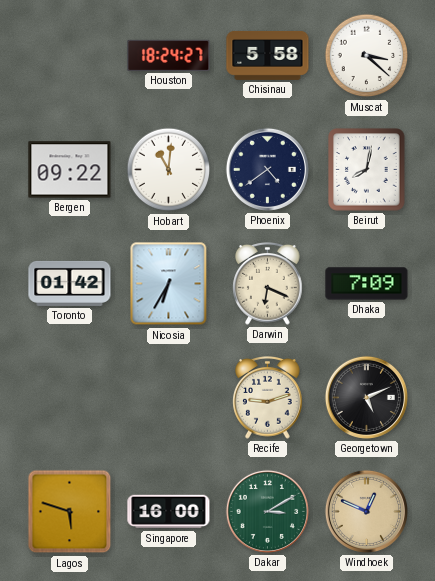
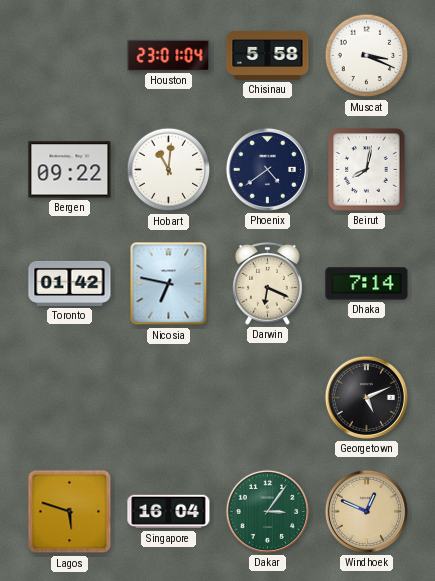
Houston: 18:24 -> 23:01
Muscat: 3:22 -> 3:19
Nicosia: 6:35 -> 6:47
Dhaka: 7:09 -> 7:14
Recife: 9:12 -> none
Singapore: 16:00 -> 16:04
Dakar: 3:10 -> 3:06
